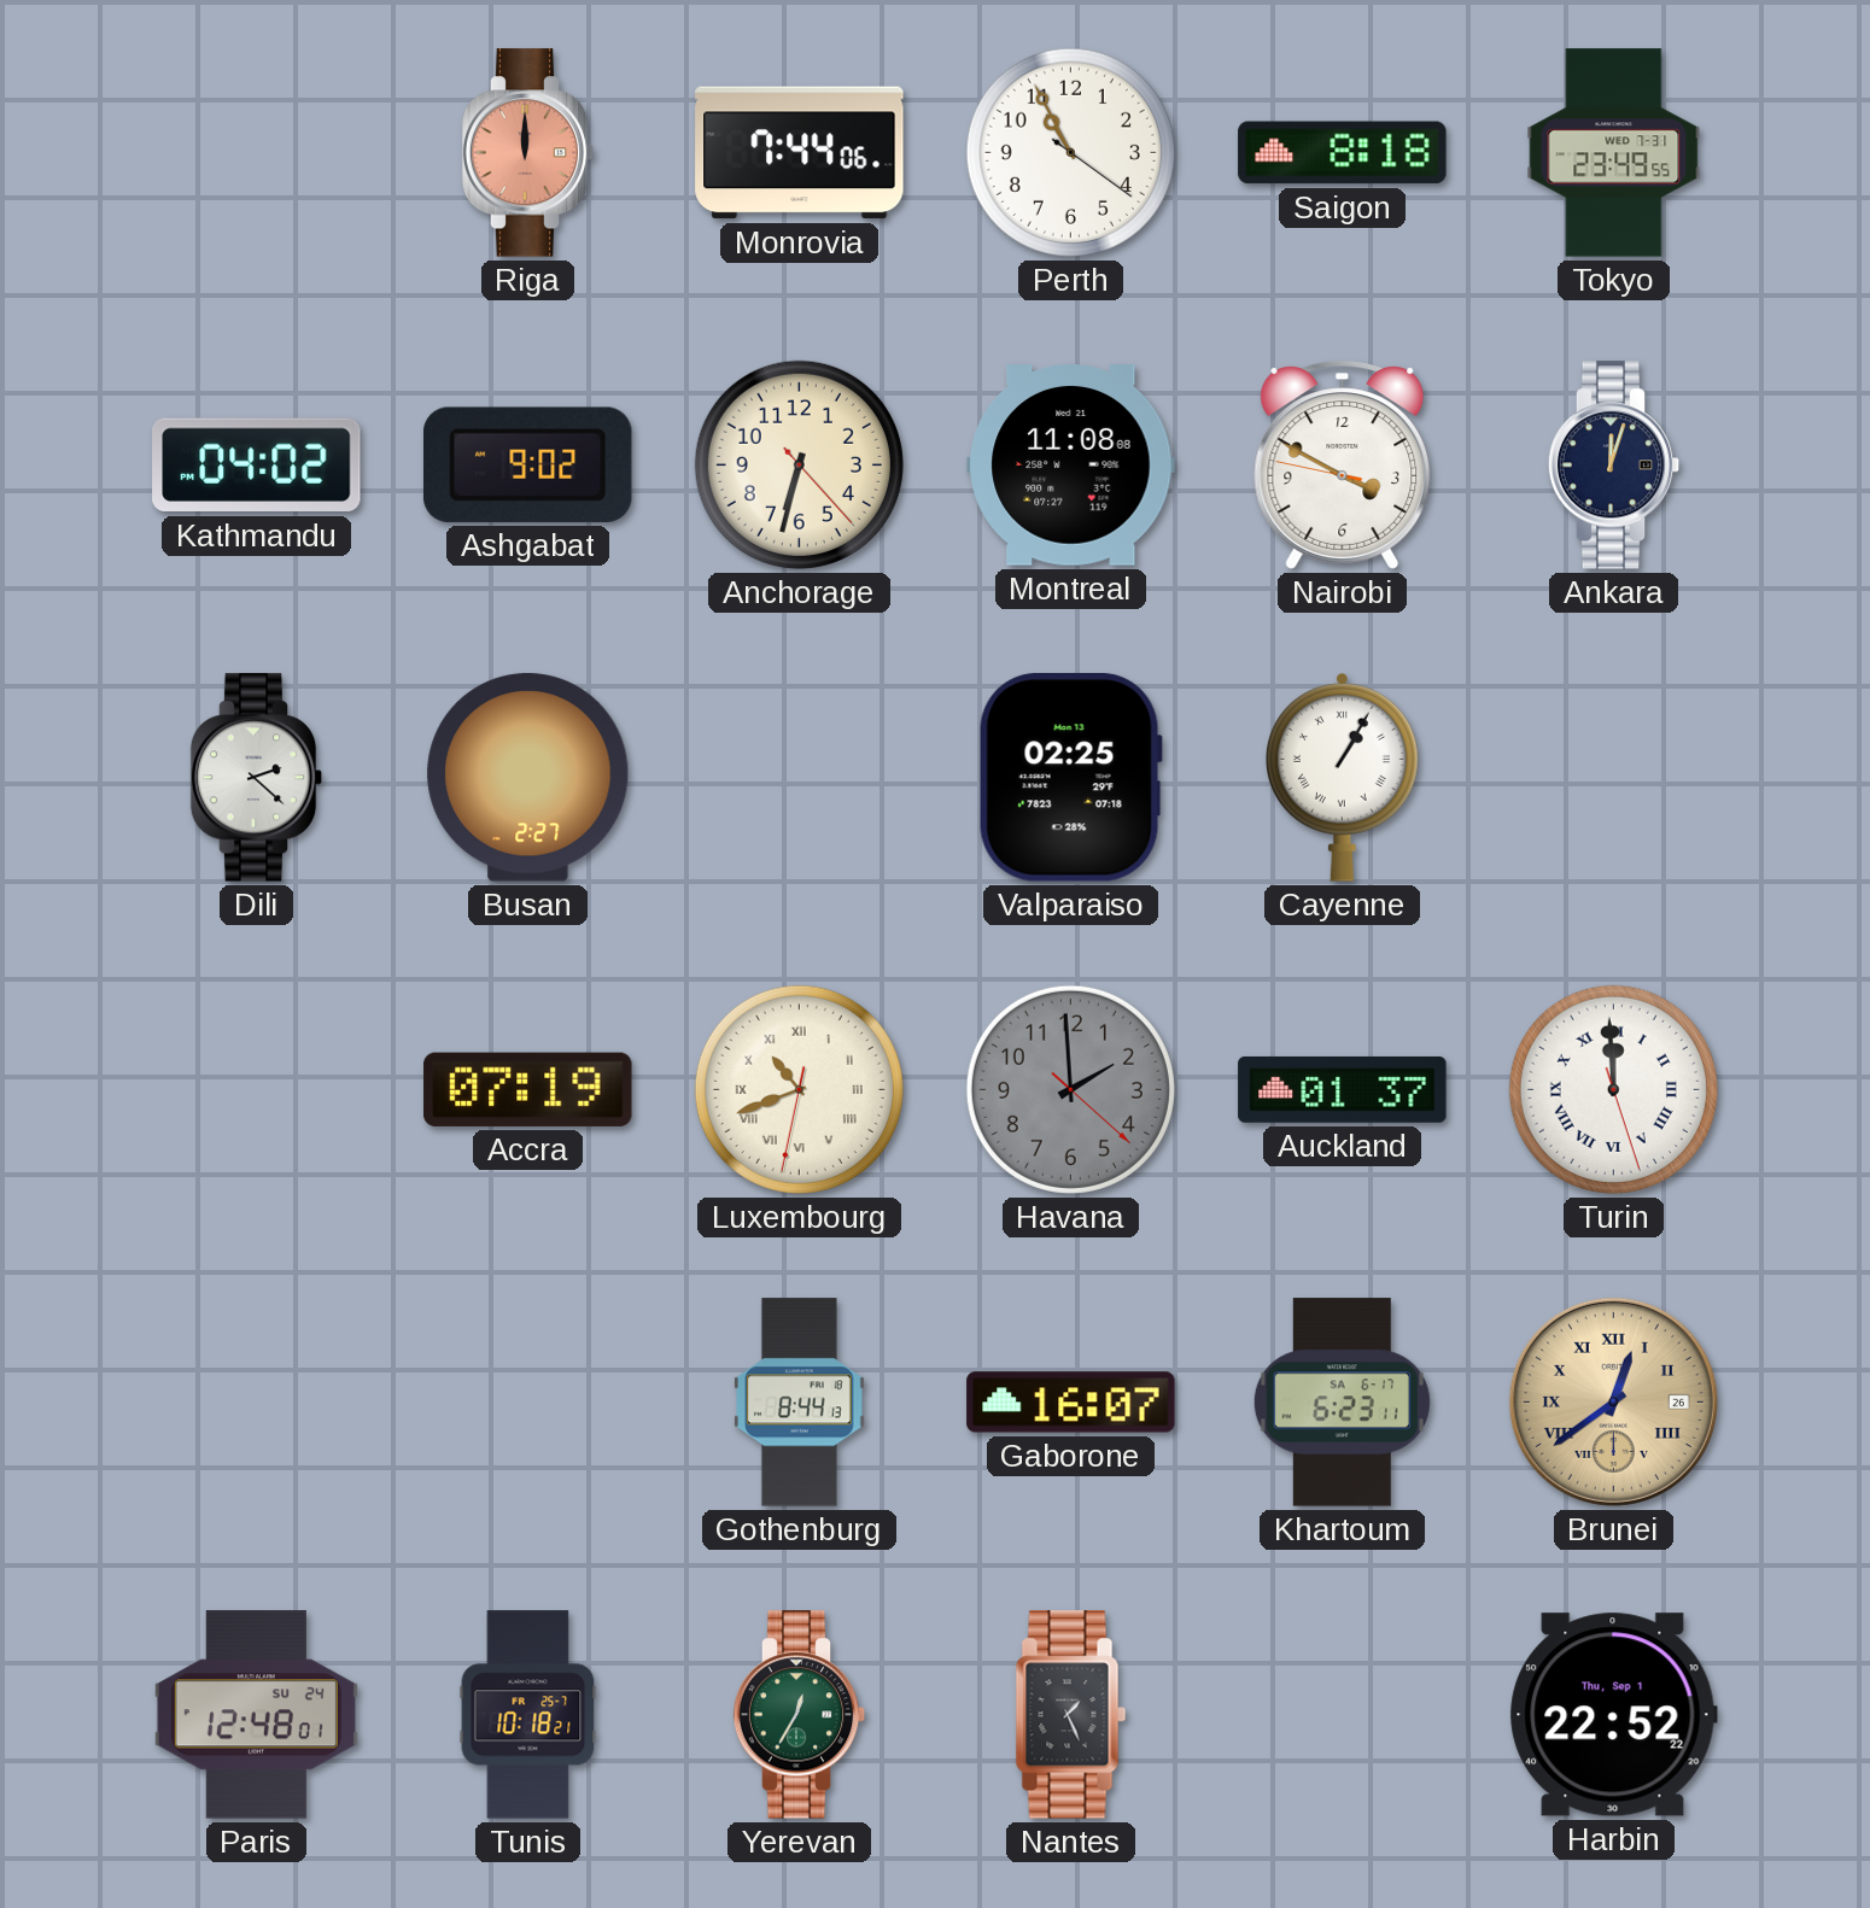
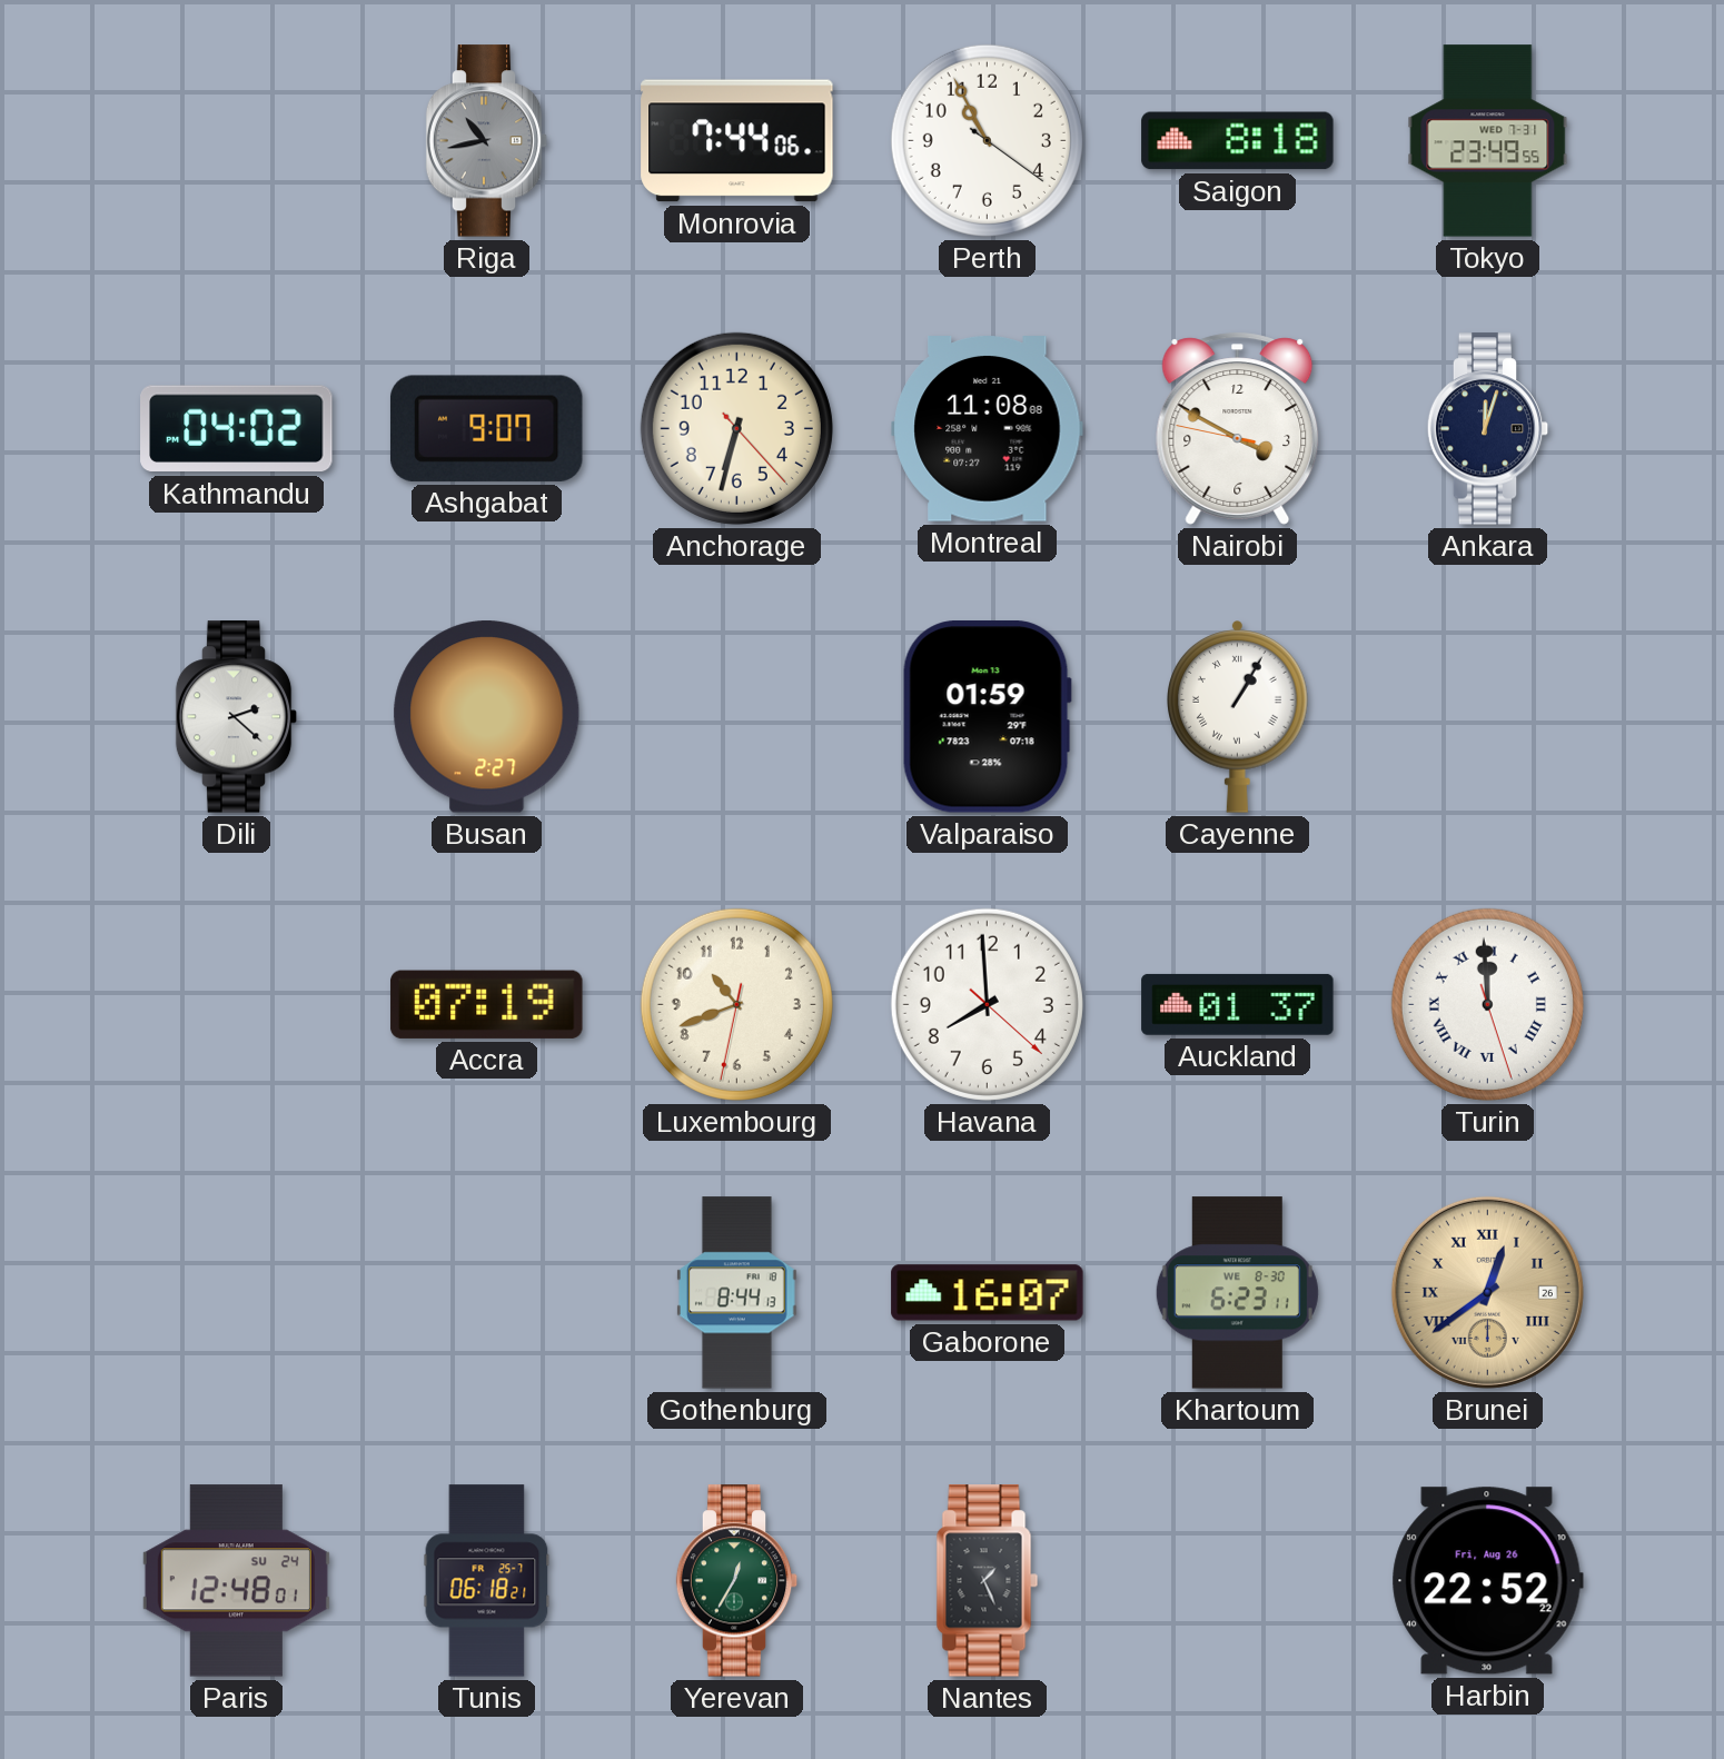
Riga: 12:00 -> 10:43
Riga dial: salmon -> grey
Ashgabat: 9:02 -> 9:07
Valparaiso: 02:25 -> 01:59
Luxembourg numerals: Roman -> Arabic
Havana: 1:59 -> 7:59
Havana dial: grey -> white
Khartoum date: SA 6-17 -> WE 8-30
Tunis: 10:18 -> 06:18
Harbin date: Thu, Sep 1 -> Fri, Aug 26
